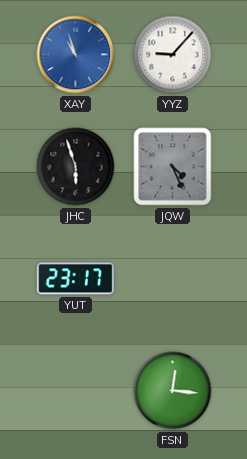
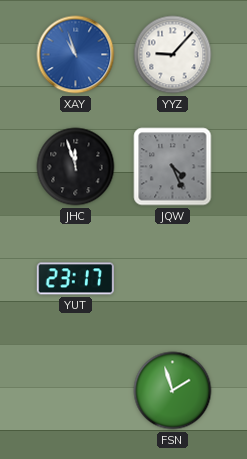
JHC: 5:57 -> 11:57
FSN: 12:16 -> 1:57
